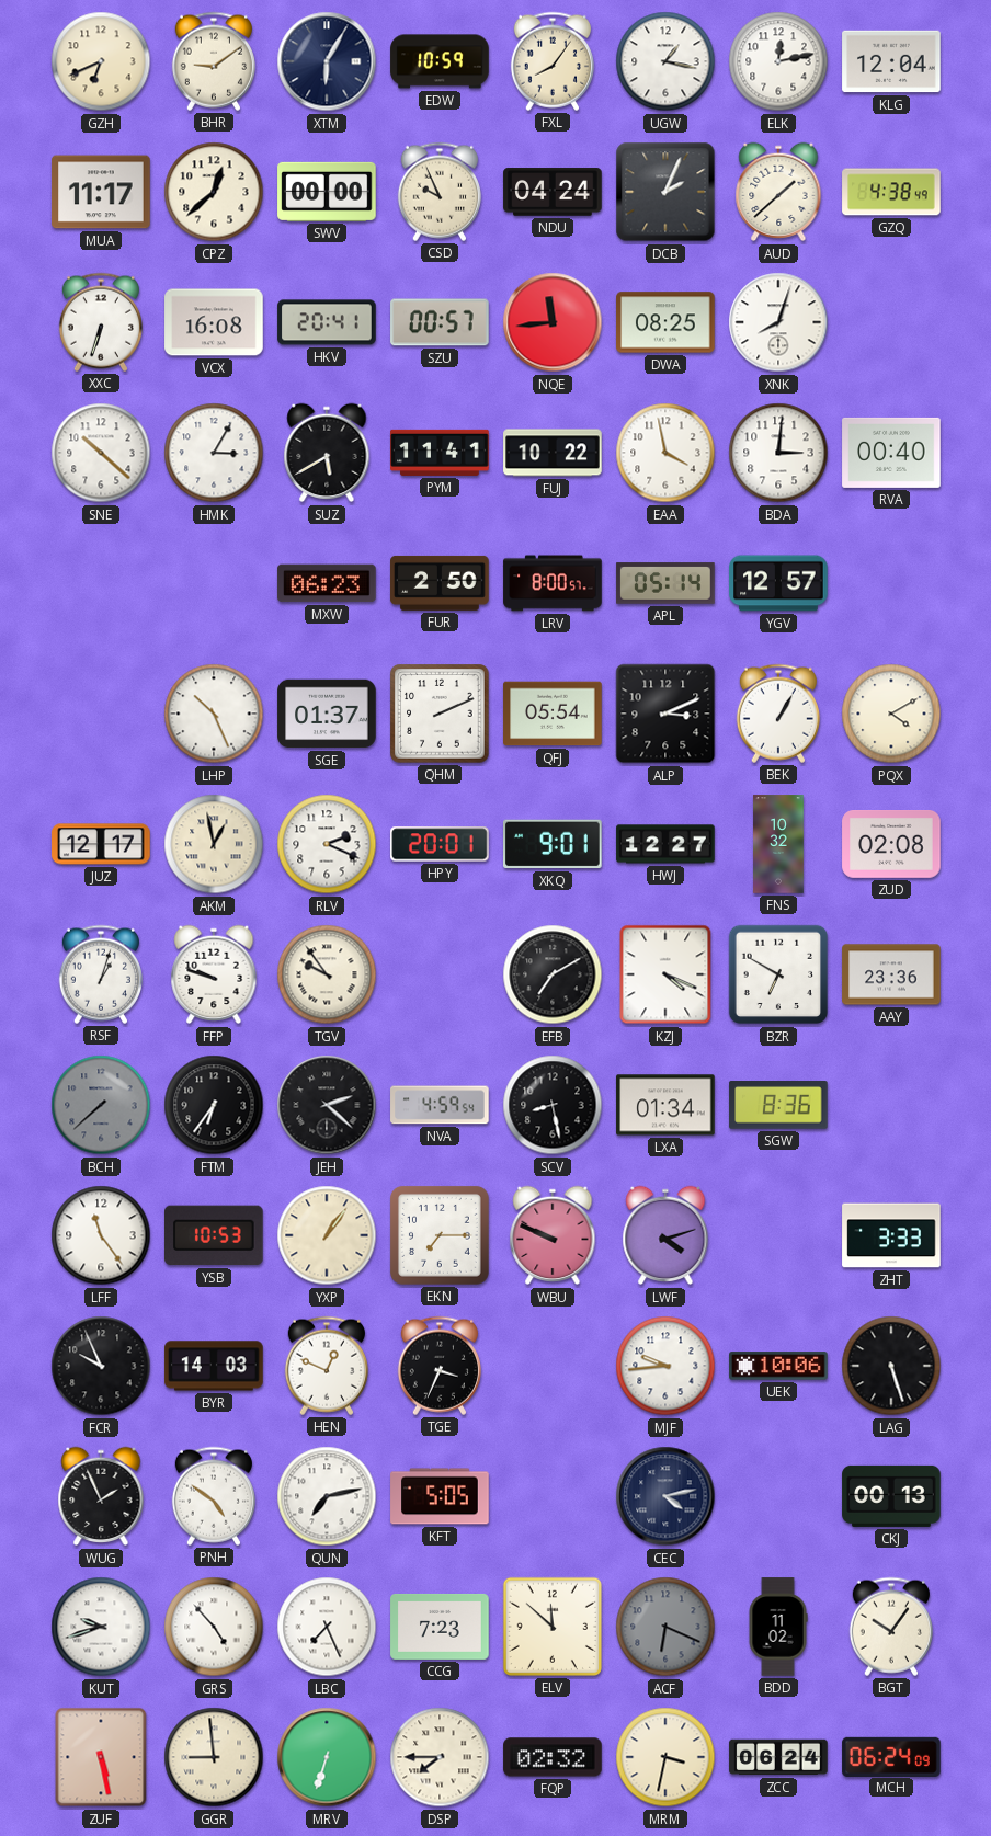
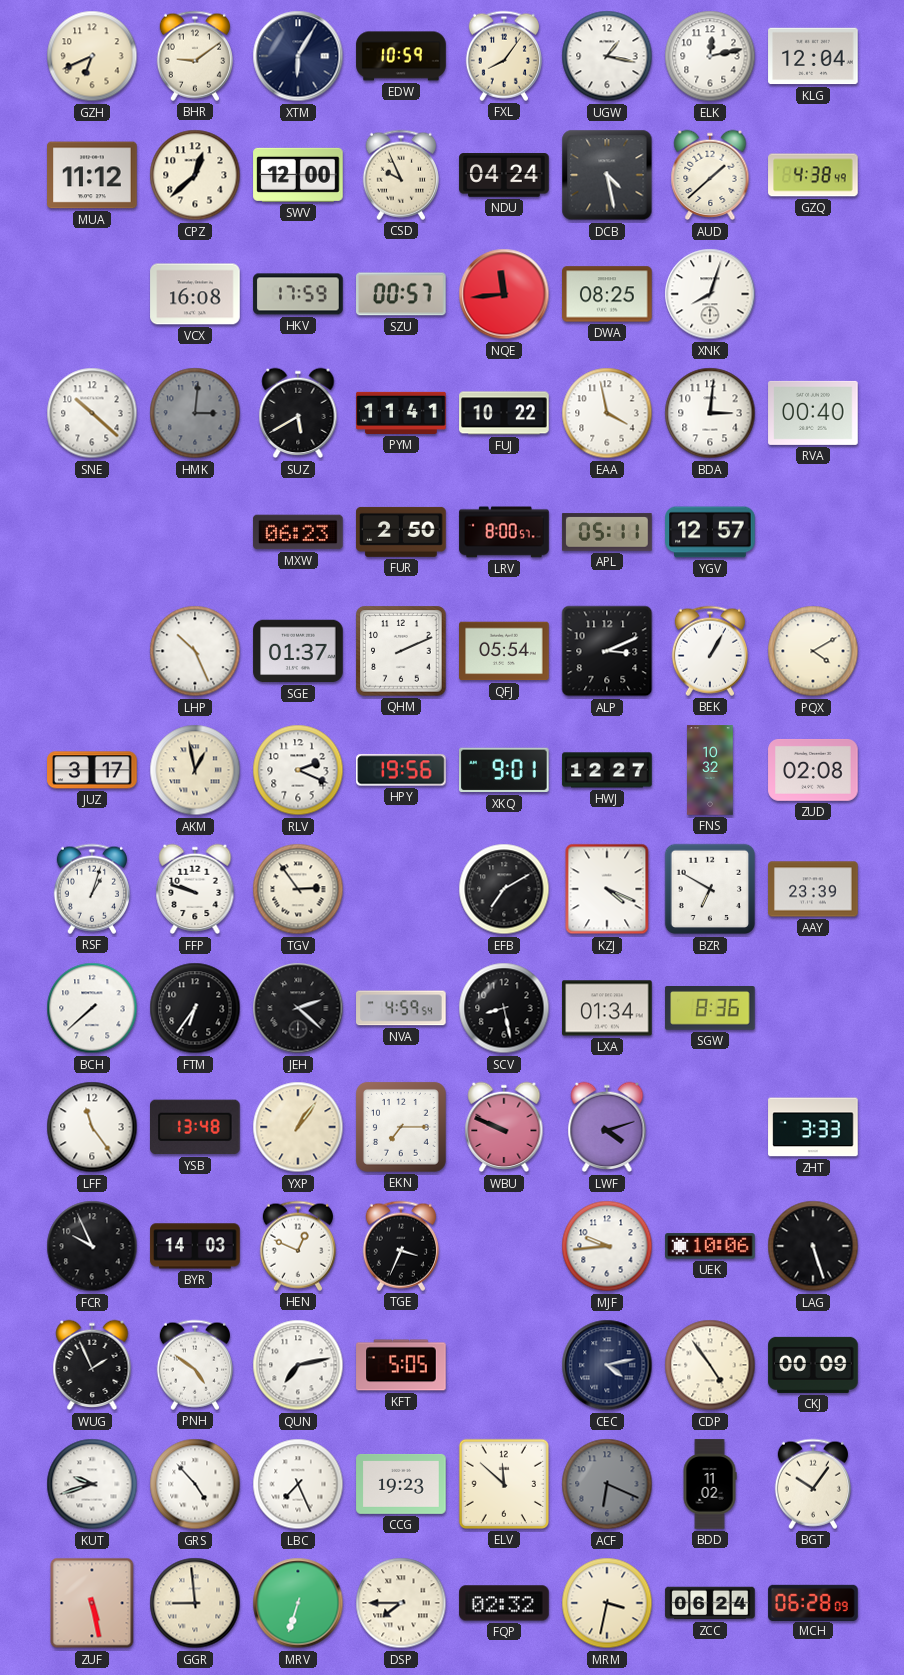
MUA: 11:17 -> 11:12
SWV: 00:00 -> 12:00
DCB: 2:04 -> 4:28
XXC: 6:33 -> none
HKV: 20:41 -> 17:59
HMK: 3:05 -> 3:01
HMK dial: white -> grey
APL: 05:14 -> 05:11
JUZ: 12:17 -> 3:17
HPY: 20:01 -> 19:56
TGV: 9:54 -> 2:54
AAY: 23:36 -> 23:39
BCH dial: grey -> white
YSB: 10:53 -> 13:48
CDP: none -> 4:54
CKJ: 00:13 -> 00:09
CCG: 7:23 -> 19:23
MCH: 06:24 -> 06:28
